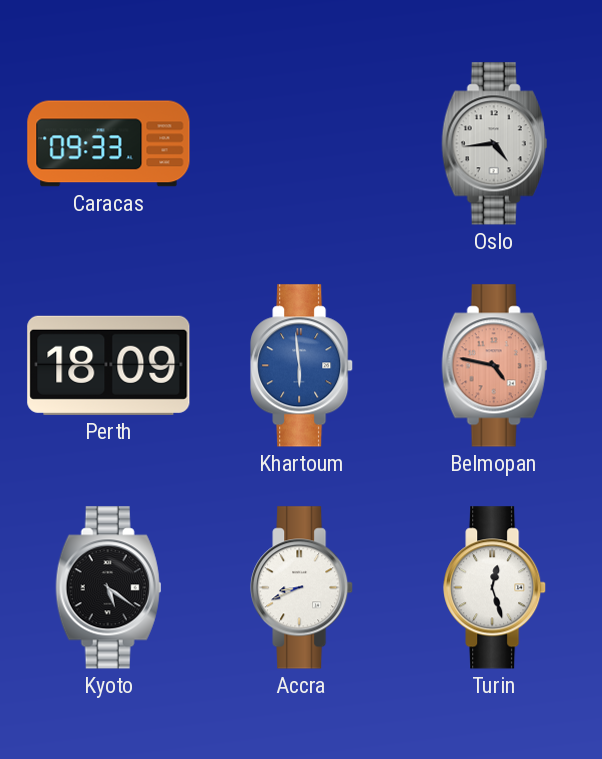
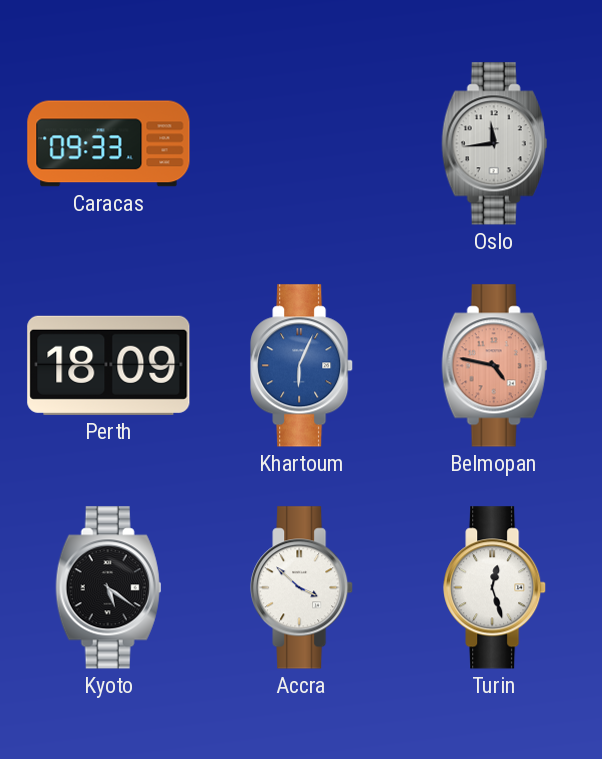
Oslo: 4:44 -> 11:44
Khartoum: 5:59 -> 6:04
Accra: 8:41 -> 3:52
